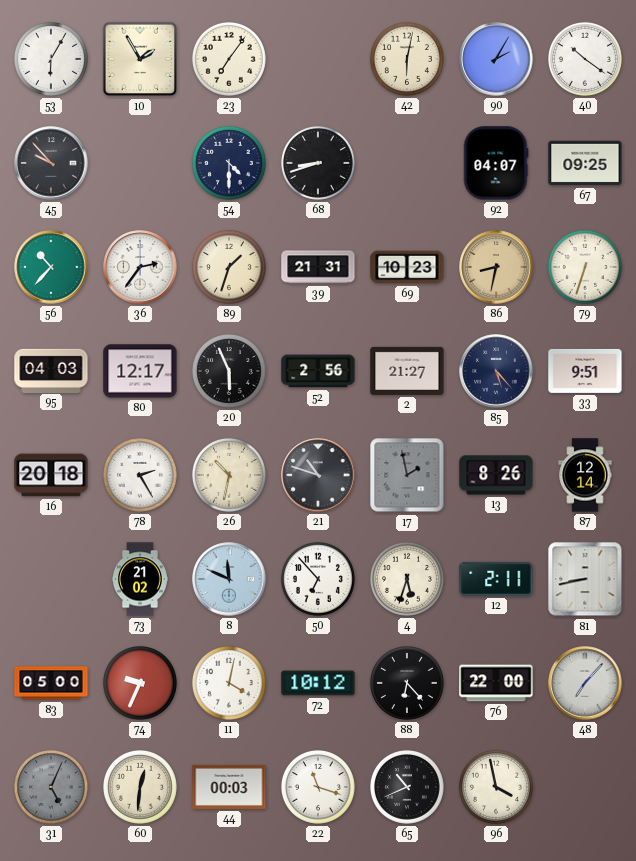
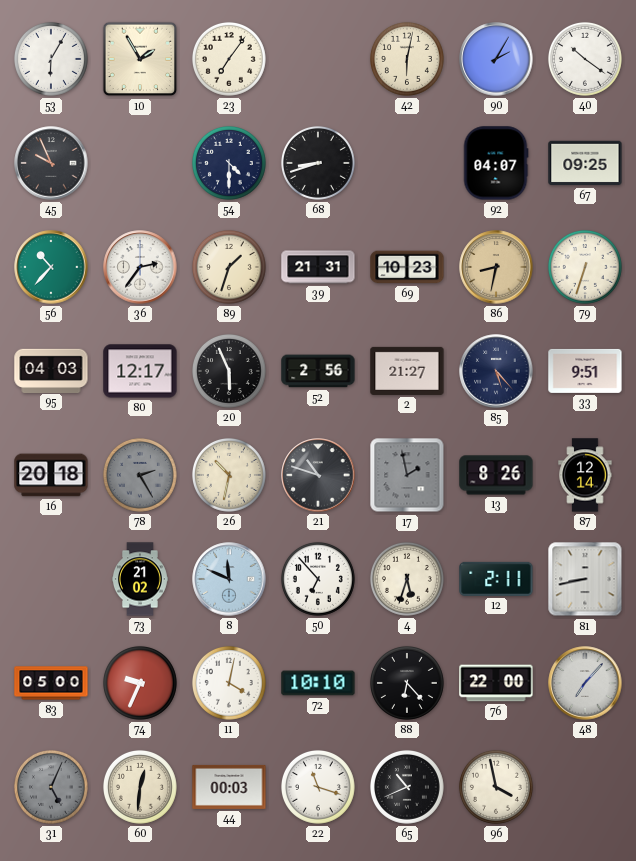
45: 9:53 -> 9:56
78 dial: white -> grey
72: 10:12 -> 10:10
